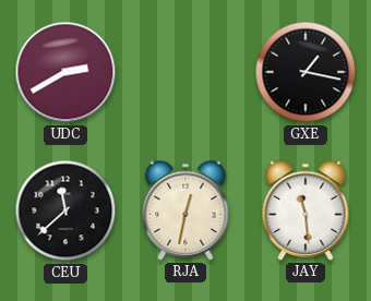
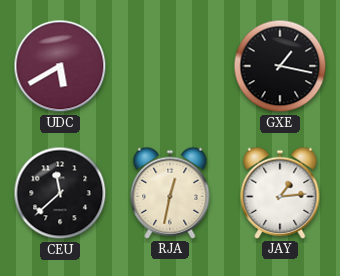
UDC: 2:40 -> 5:40
JAY: 11:29 -> 1:14
